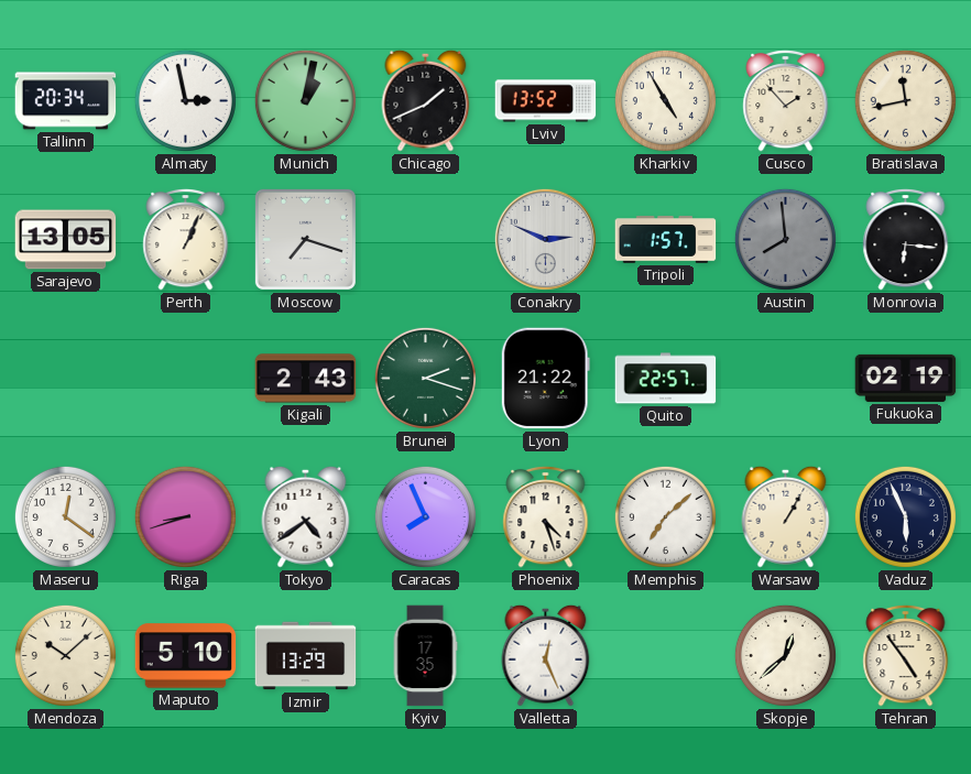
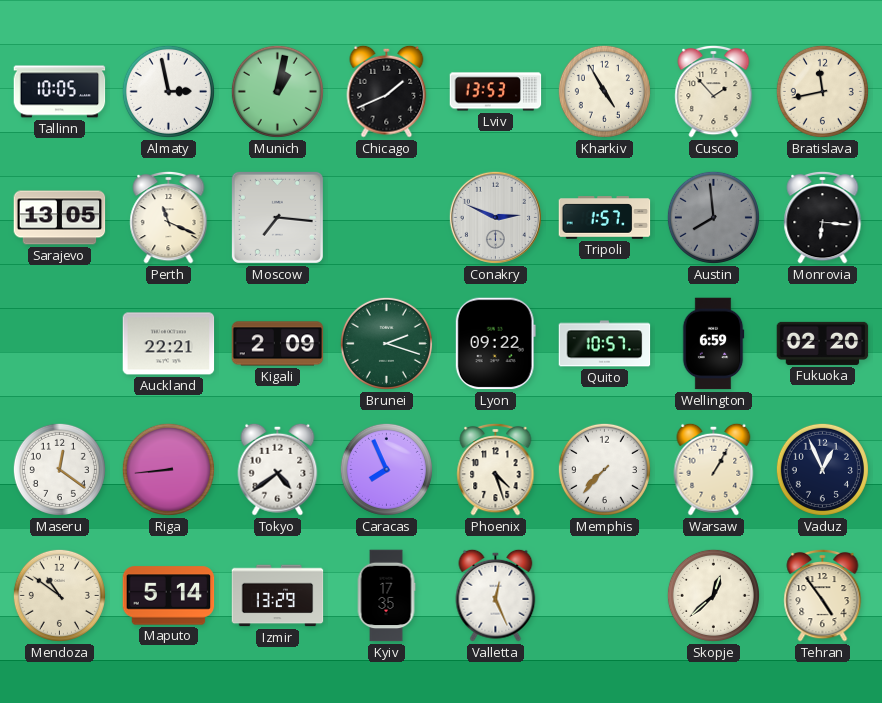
Tallinn: 20:34 -> 10:05
Lviv: 13:52 -> 13:53
Perth: 1:04 -> 11:19
Moscow: 7:18 -> 7:16
Auckland: none -> 22:21
Kigali: 2:43 -> 2:09
Lyon: 21:22 -> 09:22
Quito: 22:57 -> 10:57
Wellington: none -> 6:59
Fukuoka: 02:19 -> 02:20
Riga: 8:42 -> 8:44
Memphis: 7:08 -> 7:37
Vaduz: 5:56 -> 12:56
Mendoza: 10:08 -> 10:51
Maputo: 5:10 -> 5:14
